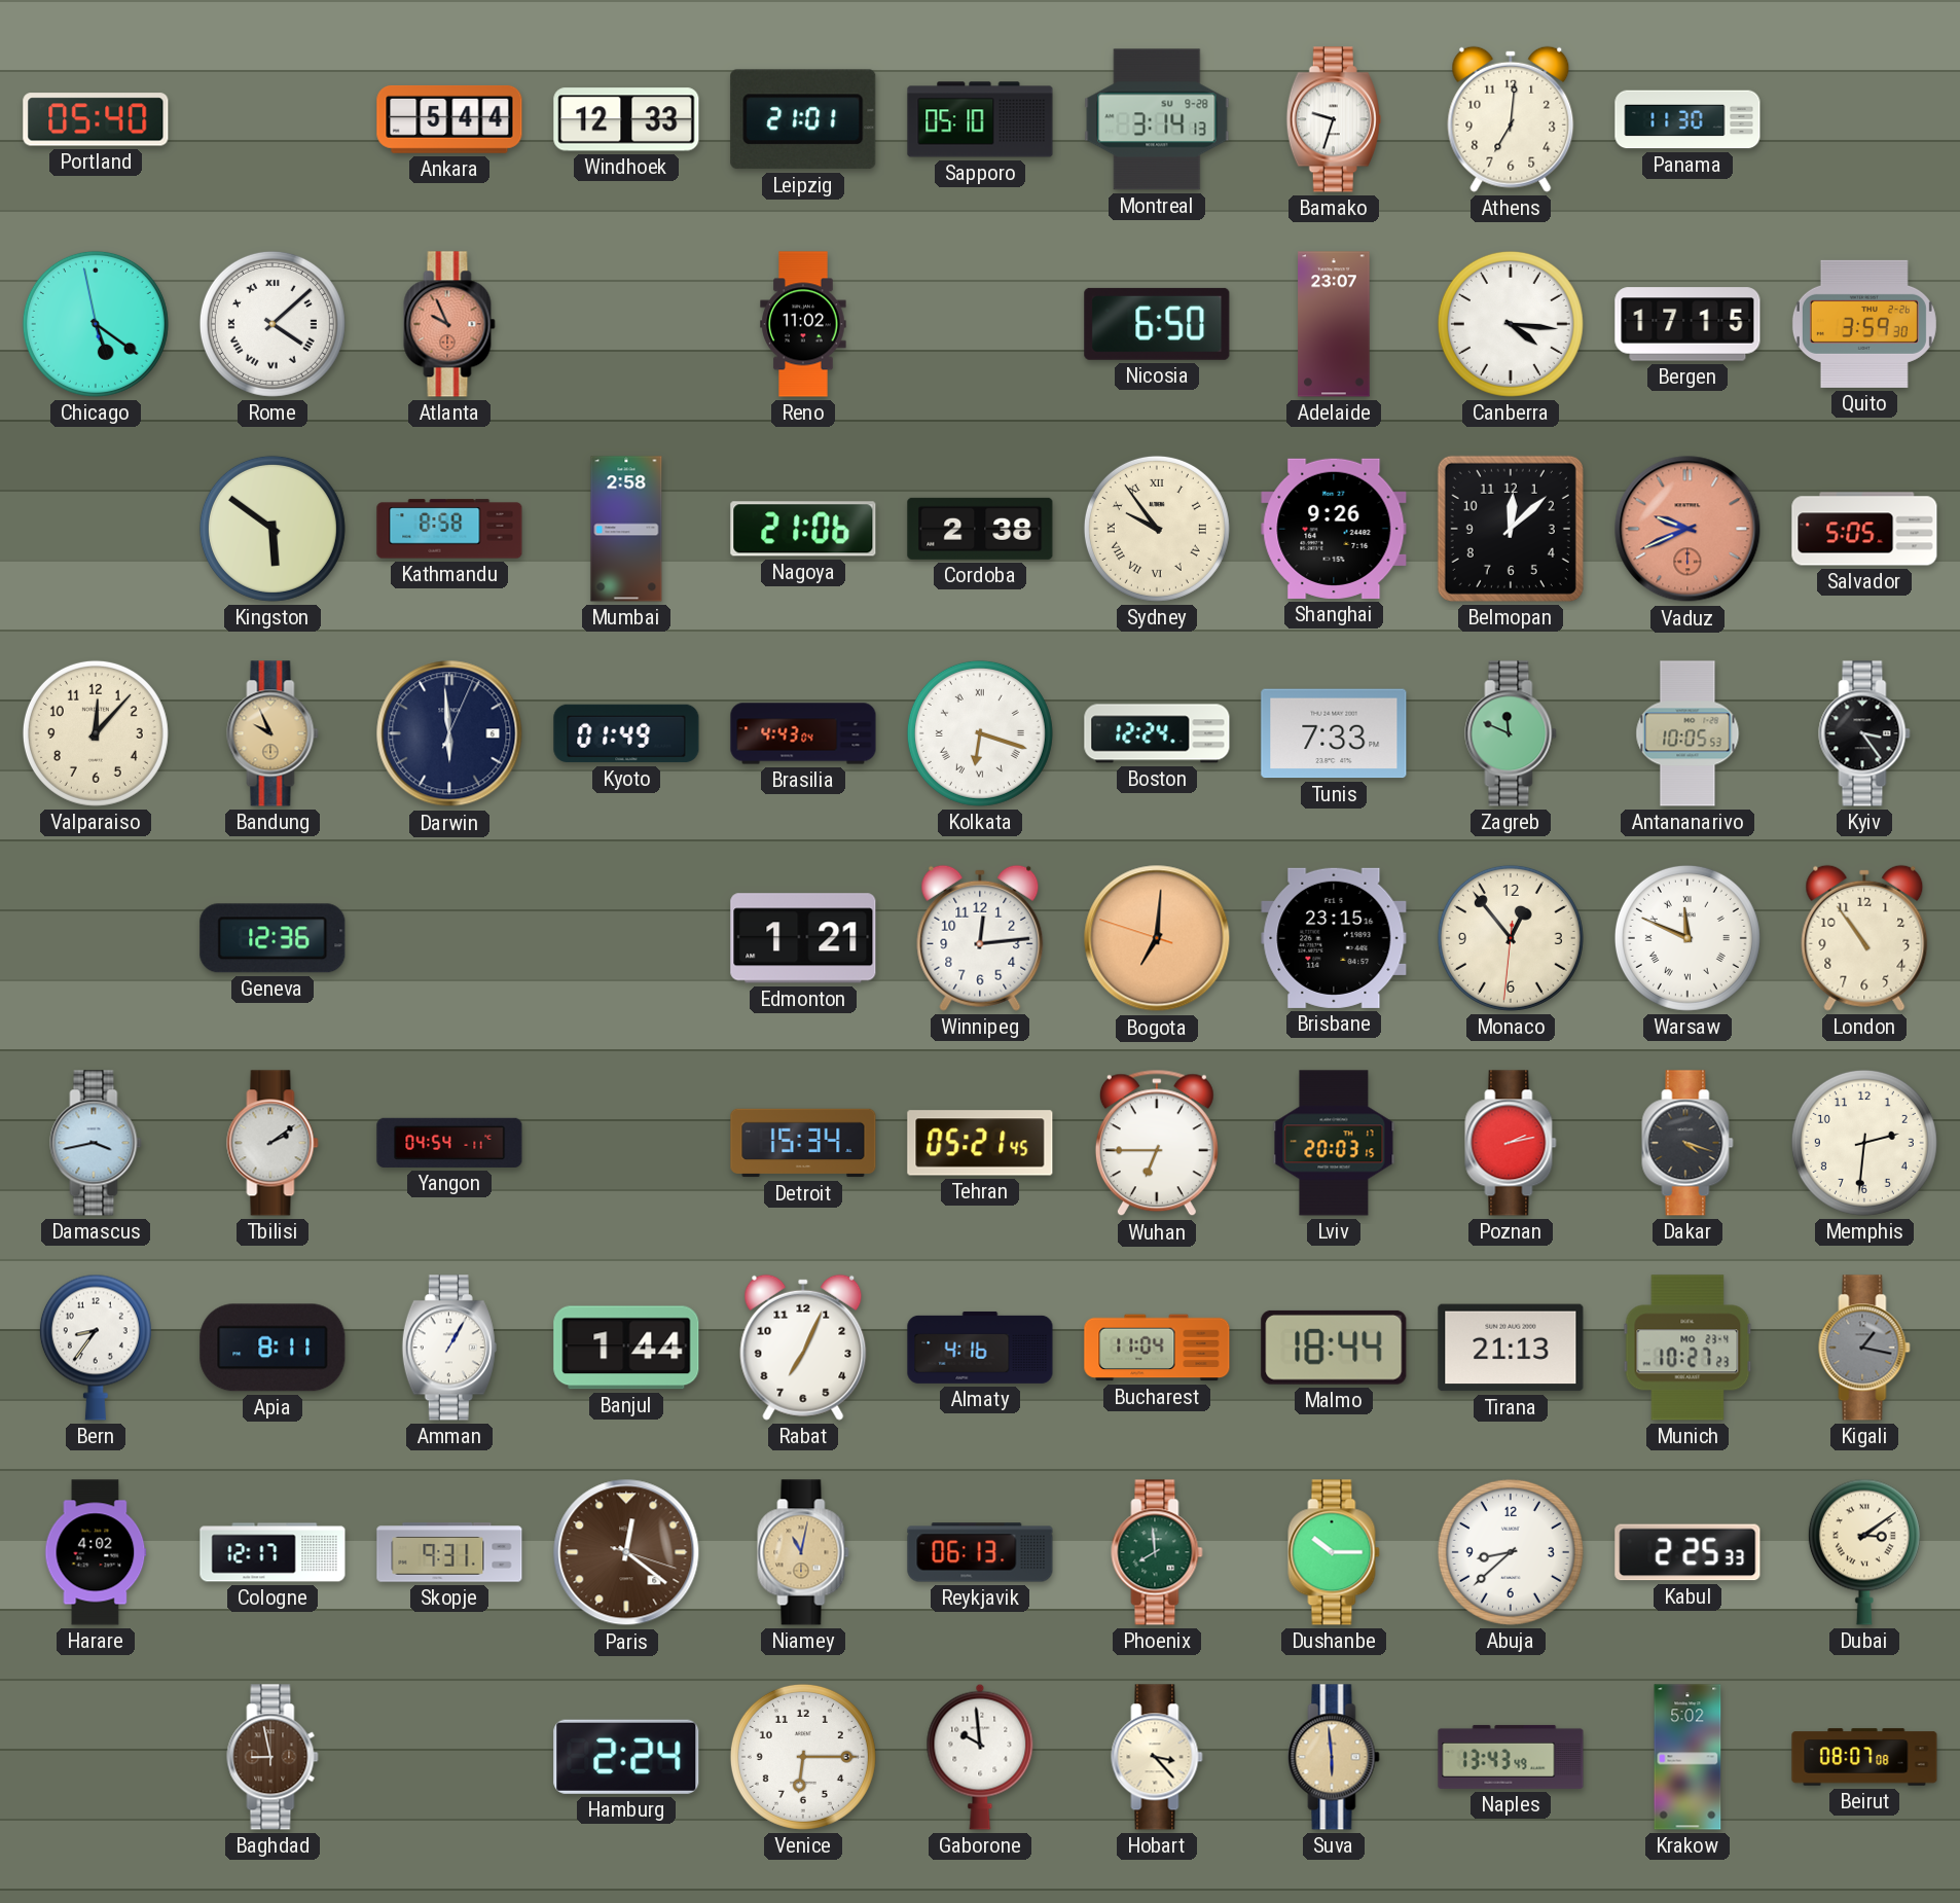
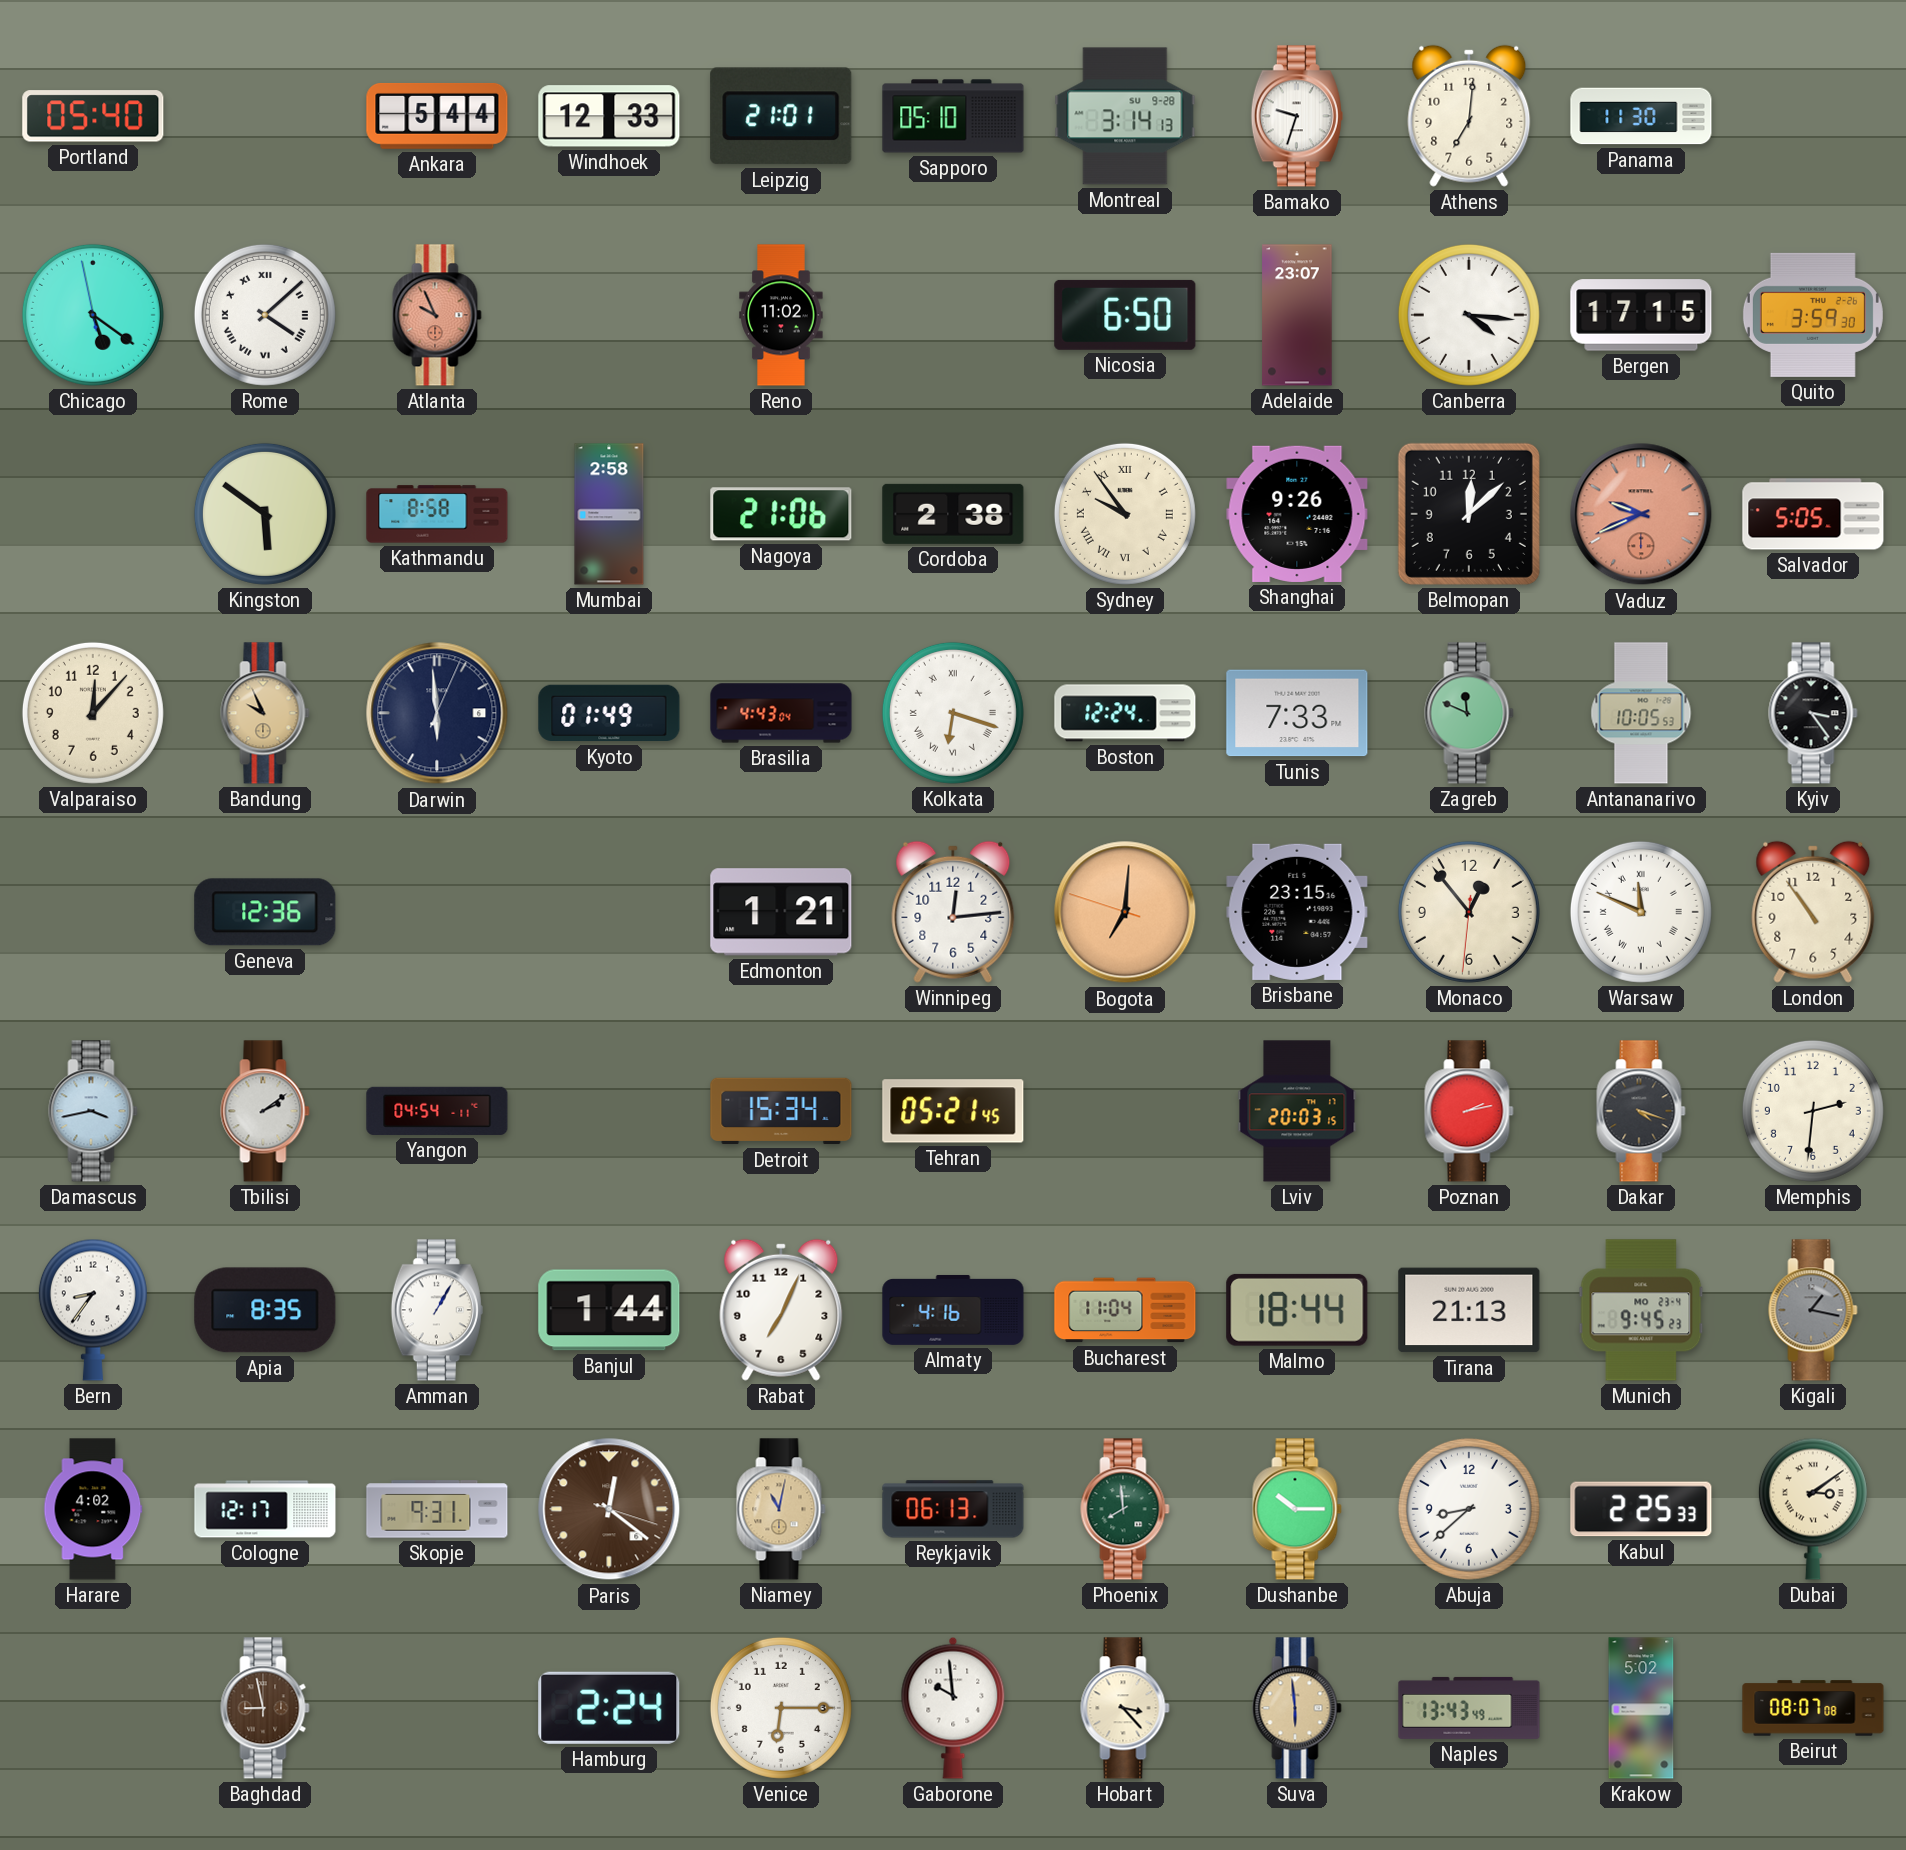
Wuhan: 6:45 -> none
Apia: 8:11 -> 8:35
Munich: 10:27 -> 9:45
